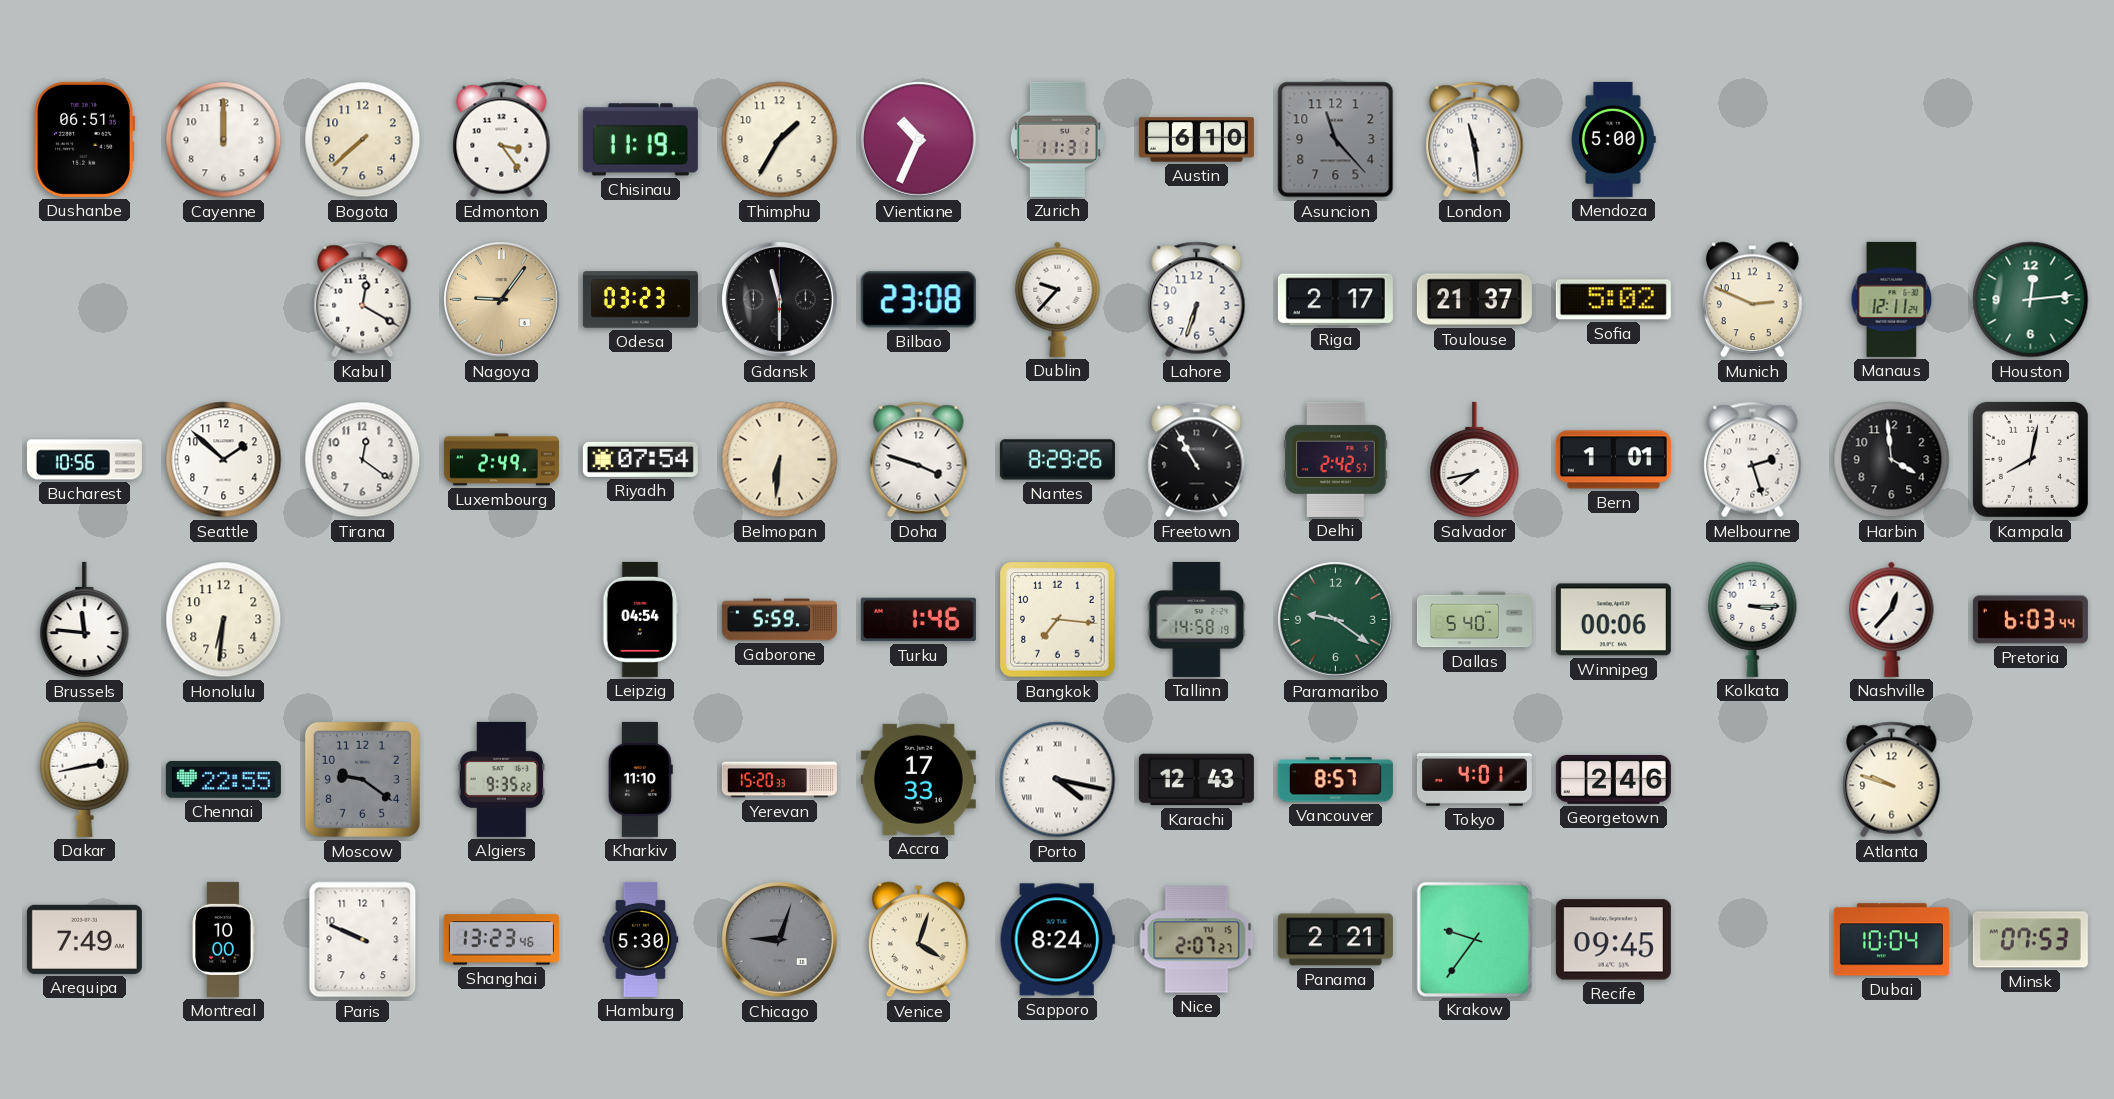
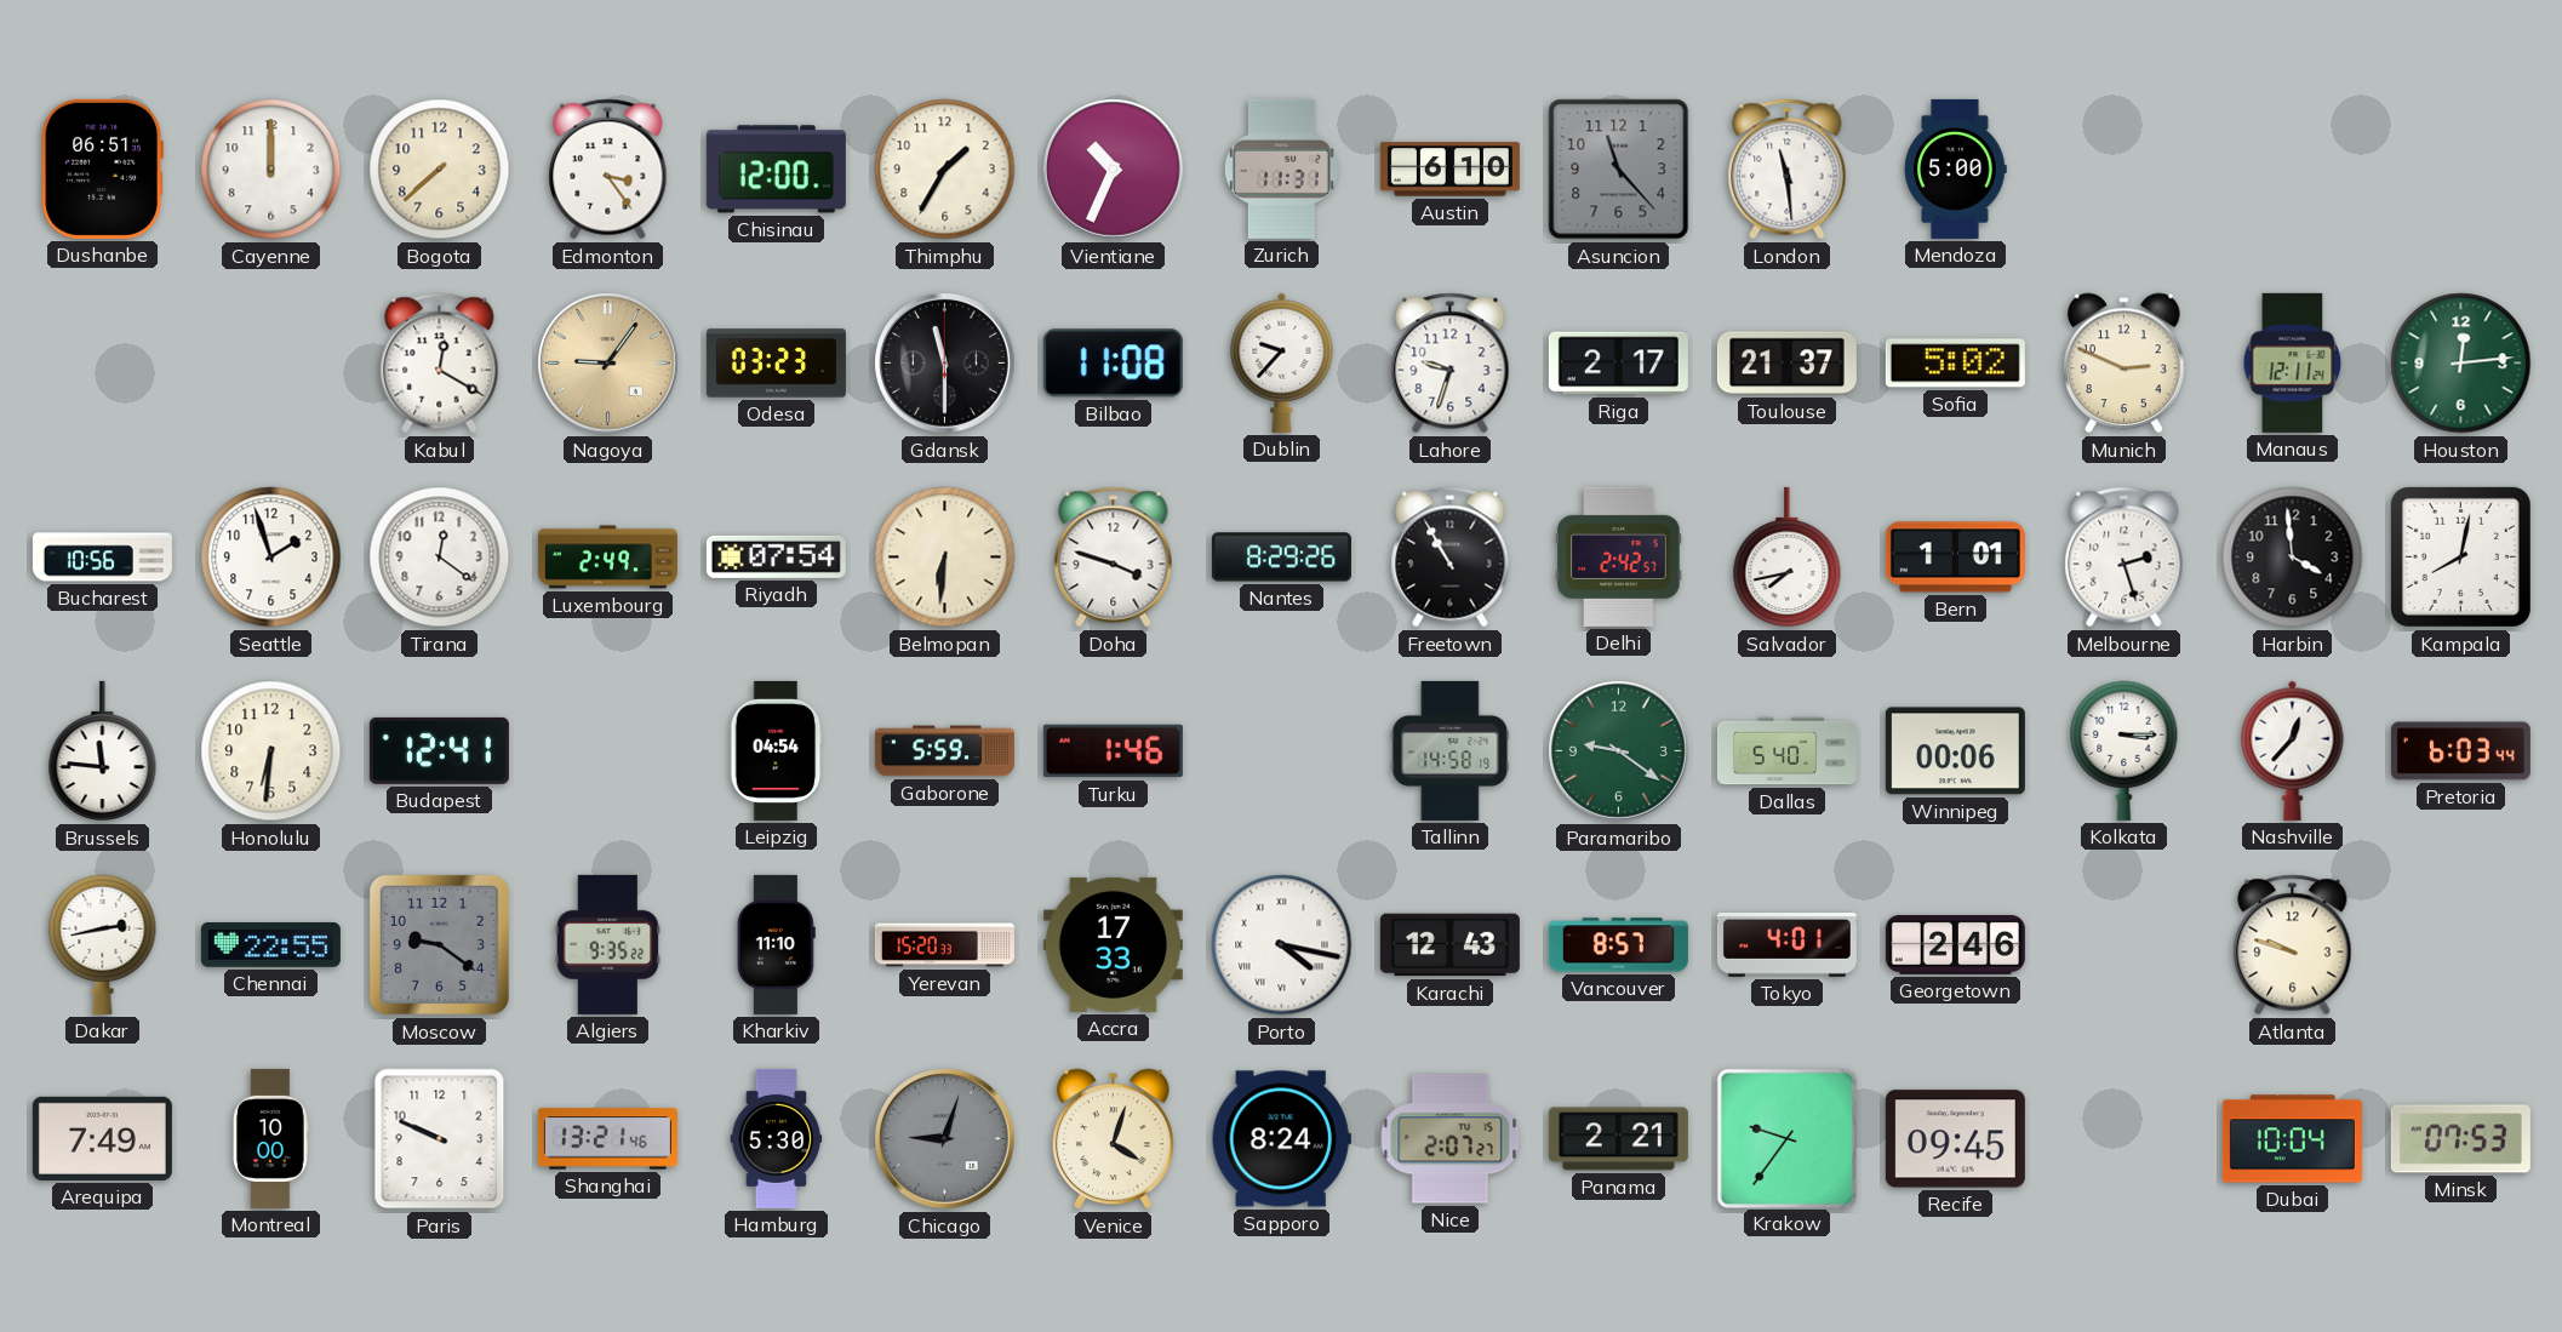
Chisinau: 11:19 -> 12:00
Bilbao: 23:08 -> 11:08
Lahore: 6:33 -> 9:33
Seattle: 1:52 -> 1:57
Budapest: none -> 12:41
Bangkok: 7:16 -> none
Shanghai: 13:23 -> 13:21
